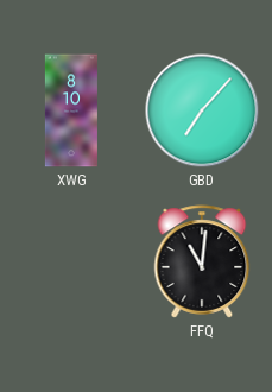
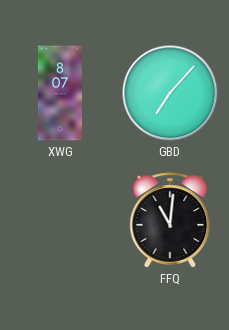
XWG: 8:10 -> 8:07
